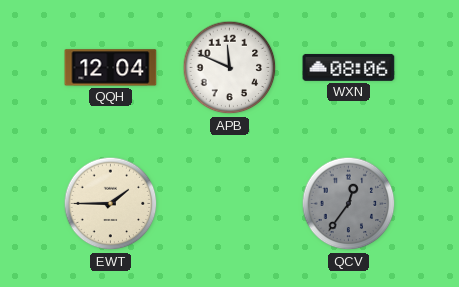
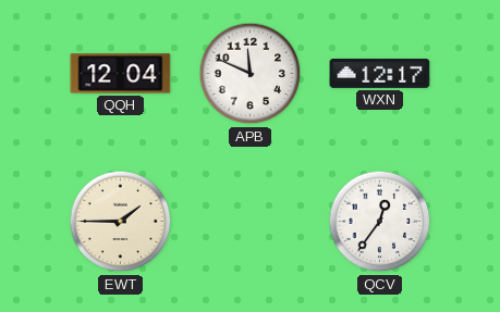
WXN: 08:06 -> 12:17
QCV dial: grey -> white
